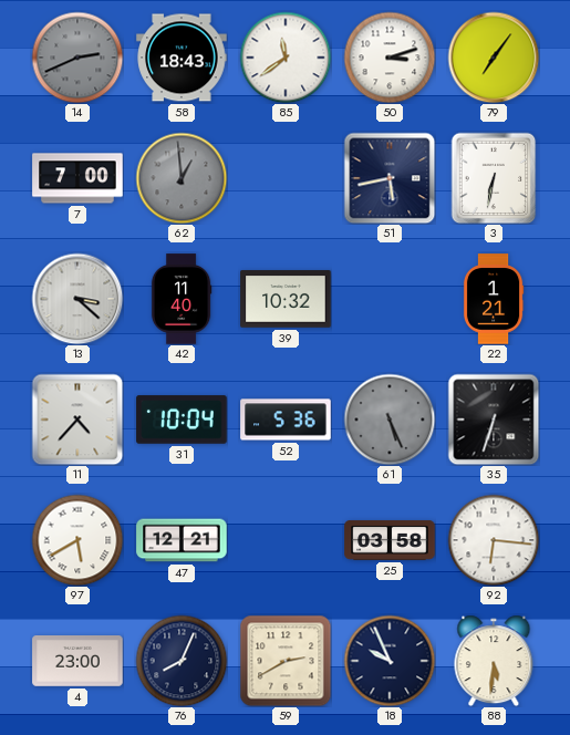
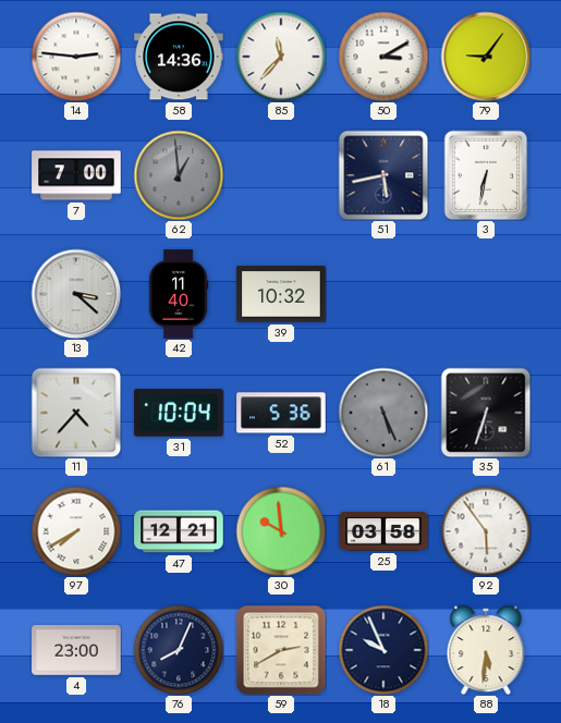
14: 2:41 -> 2:46
14 dial: grey -> white
58: 18:43 -> 14:36
85: 11:39 -> 11:37
50: 3:12 -> 3:10
79: 7:06 -> 9:06
22: 1:21 -> none
97: 5:40 -> 7:40
30: none -> 9:59
92: 6:16 -> 5:54
